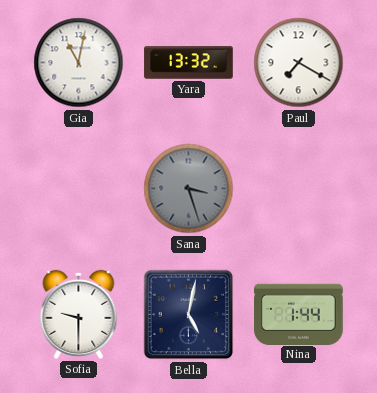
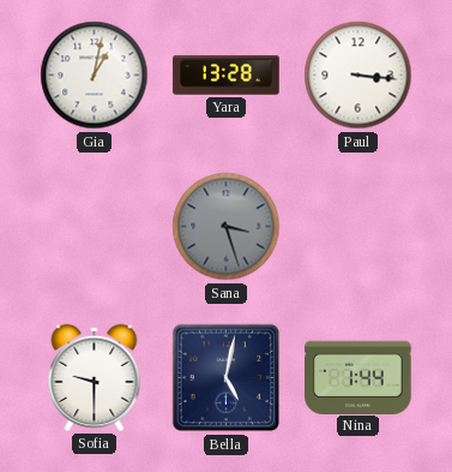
Gia: 11:02 -> 1:02
Yara: 13:32 -> 13:28
Paul: 7:20 -> 3:16
